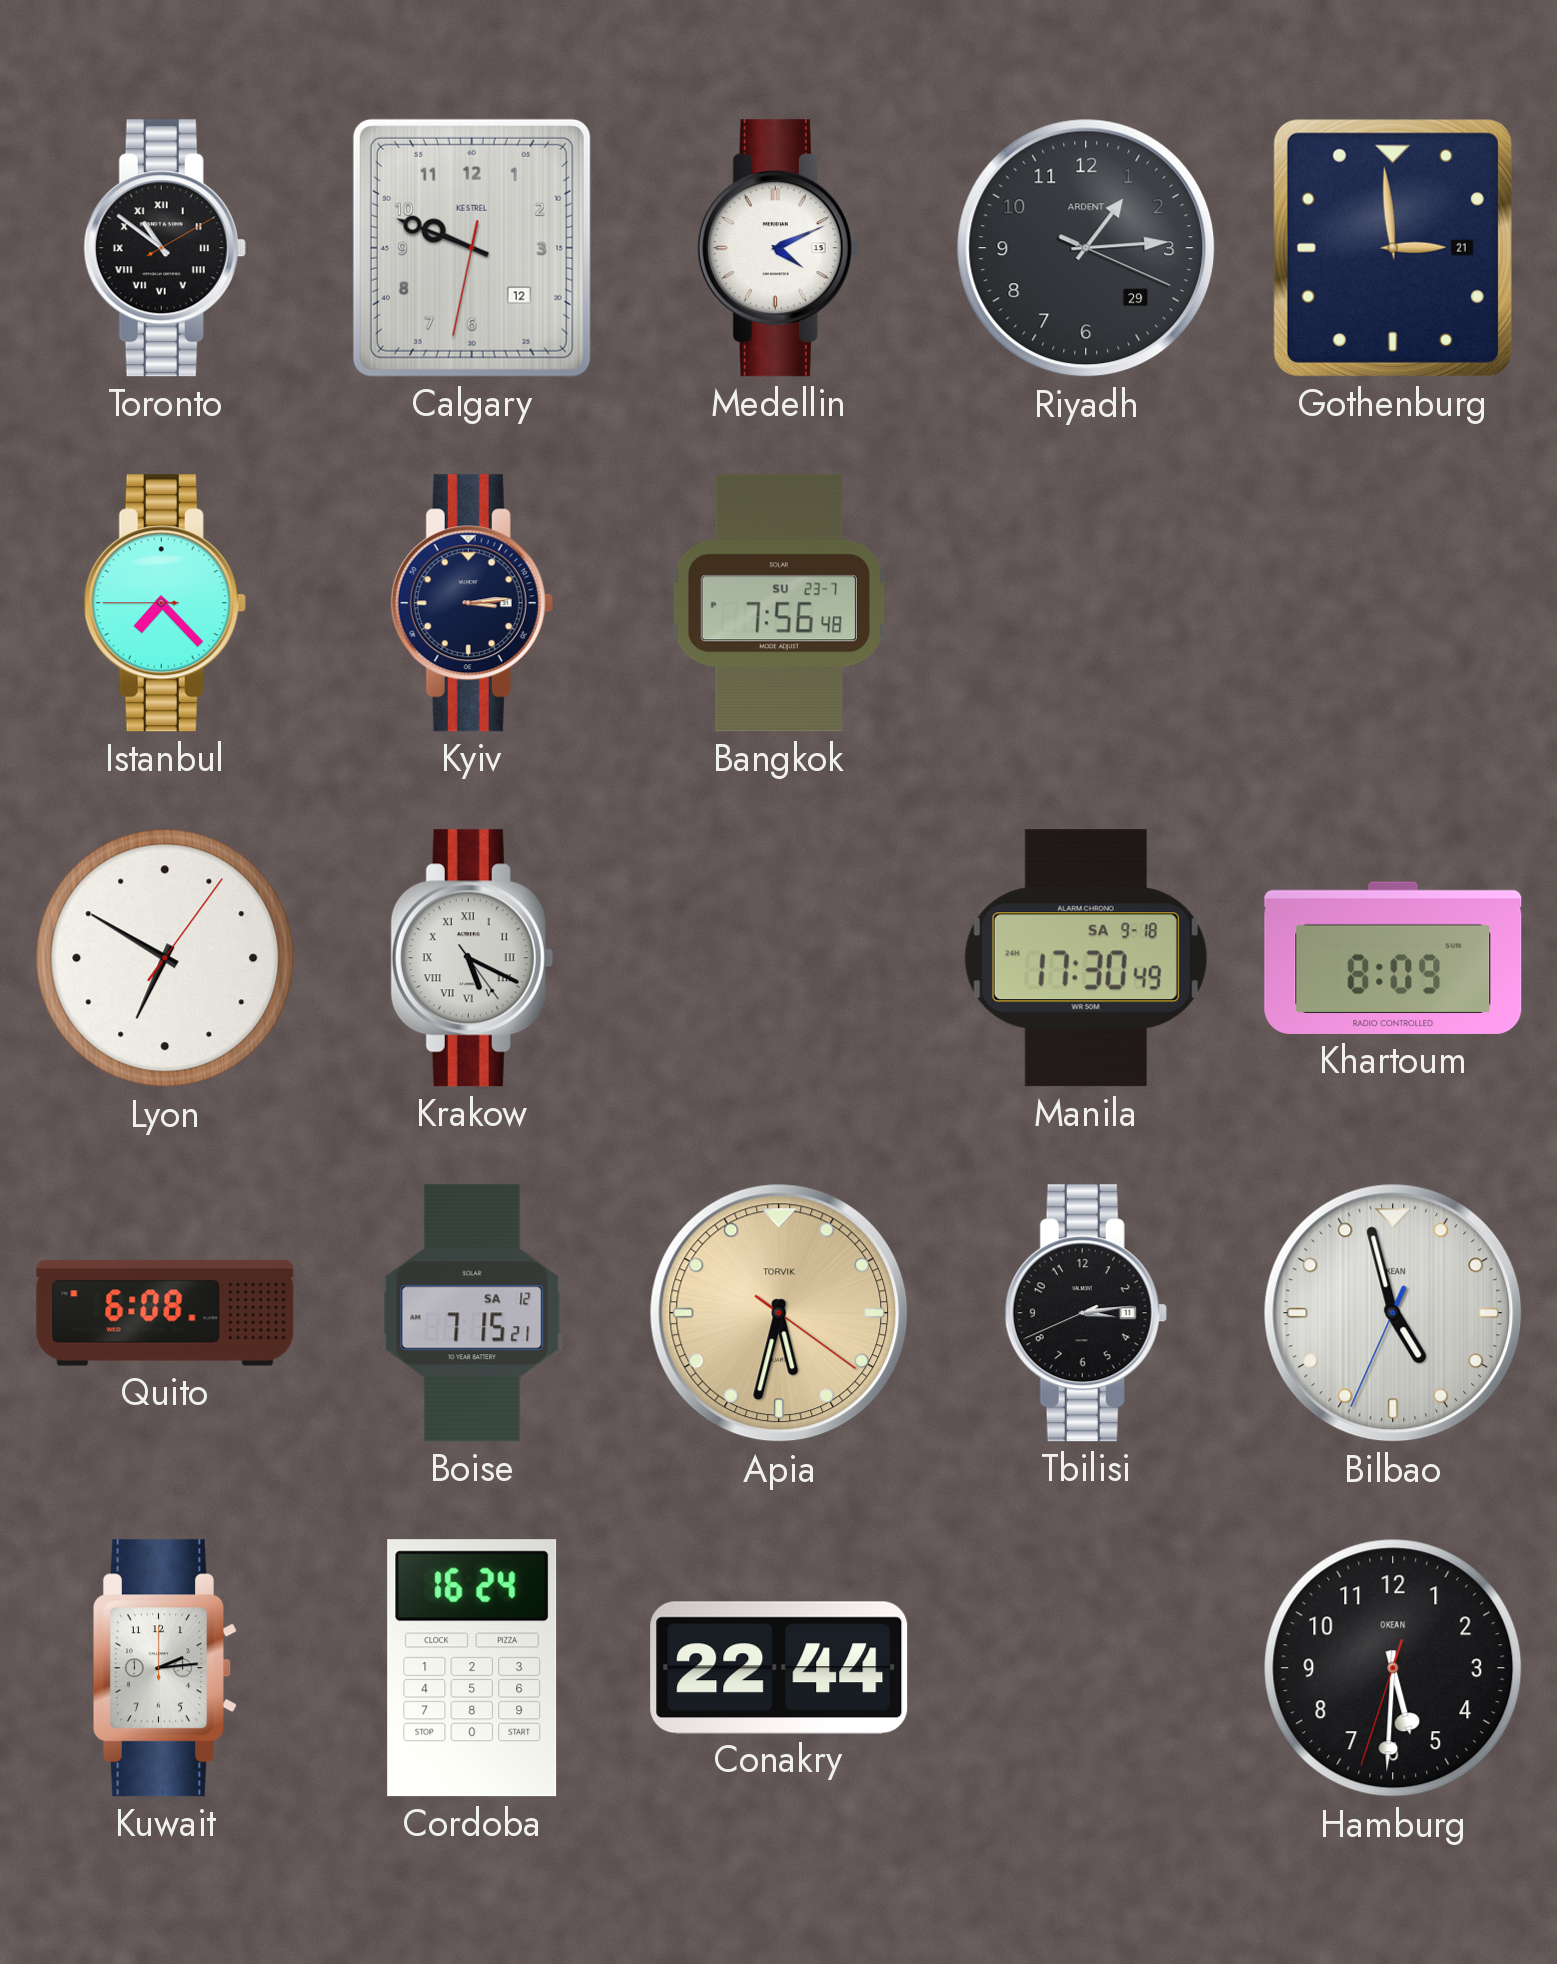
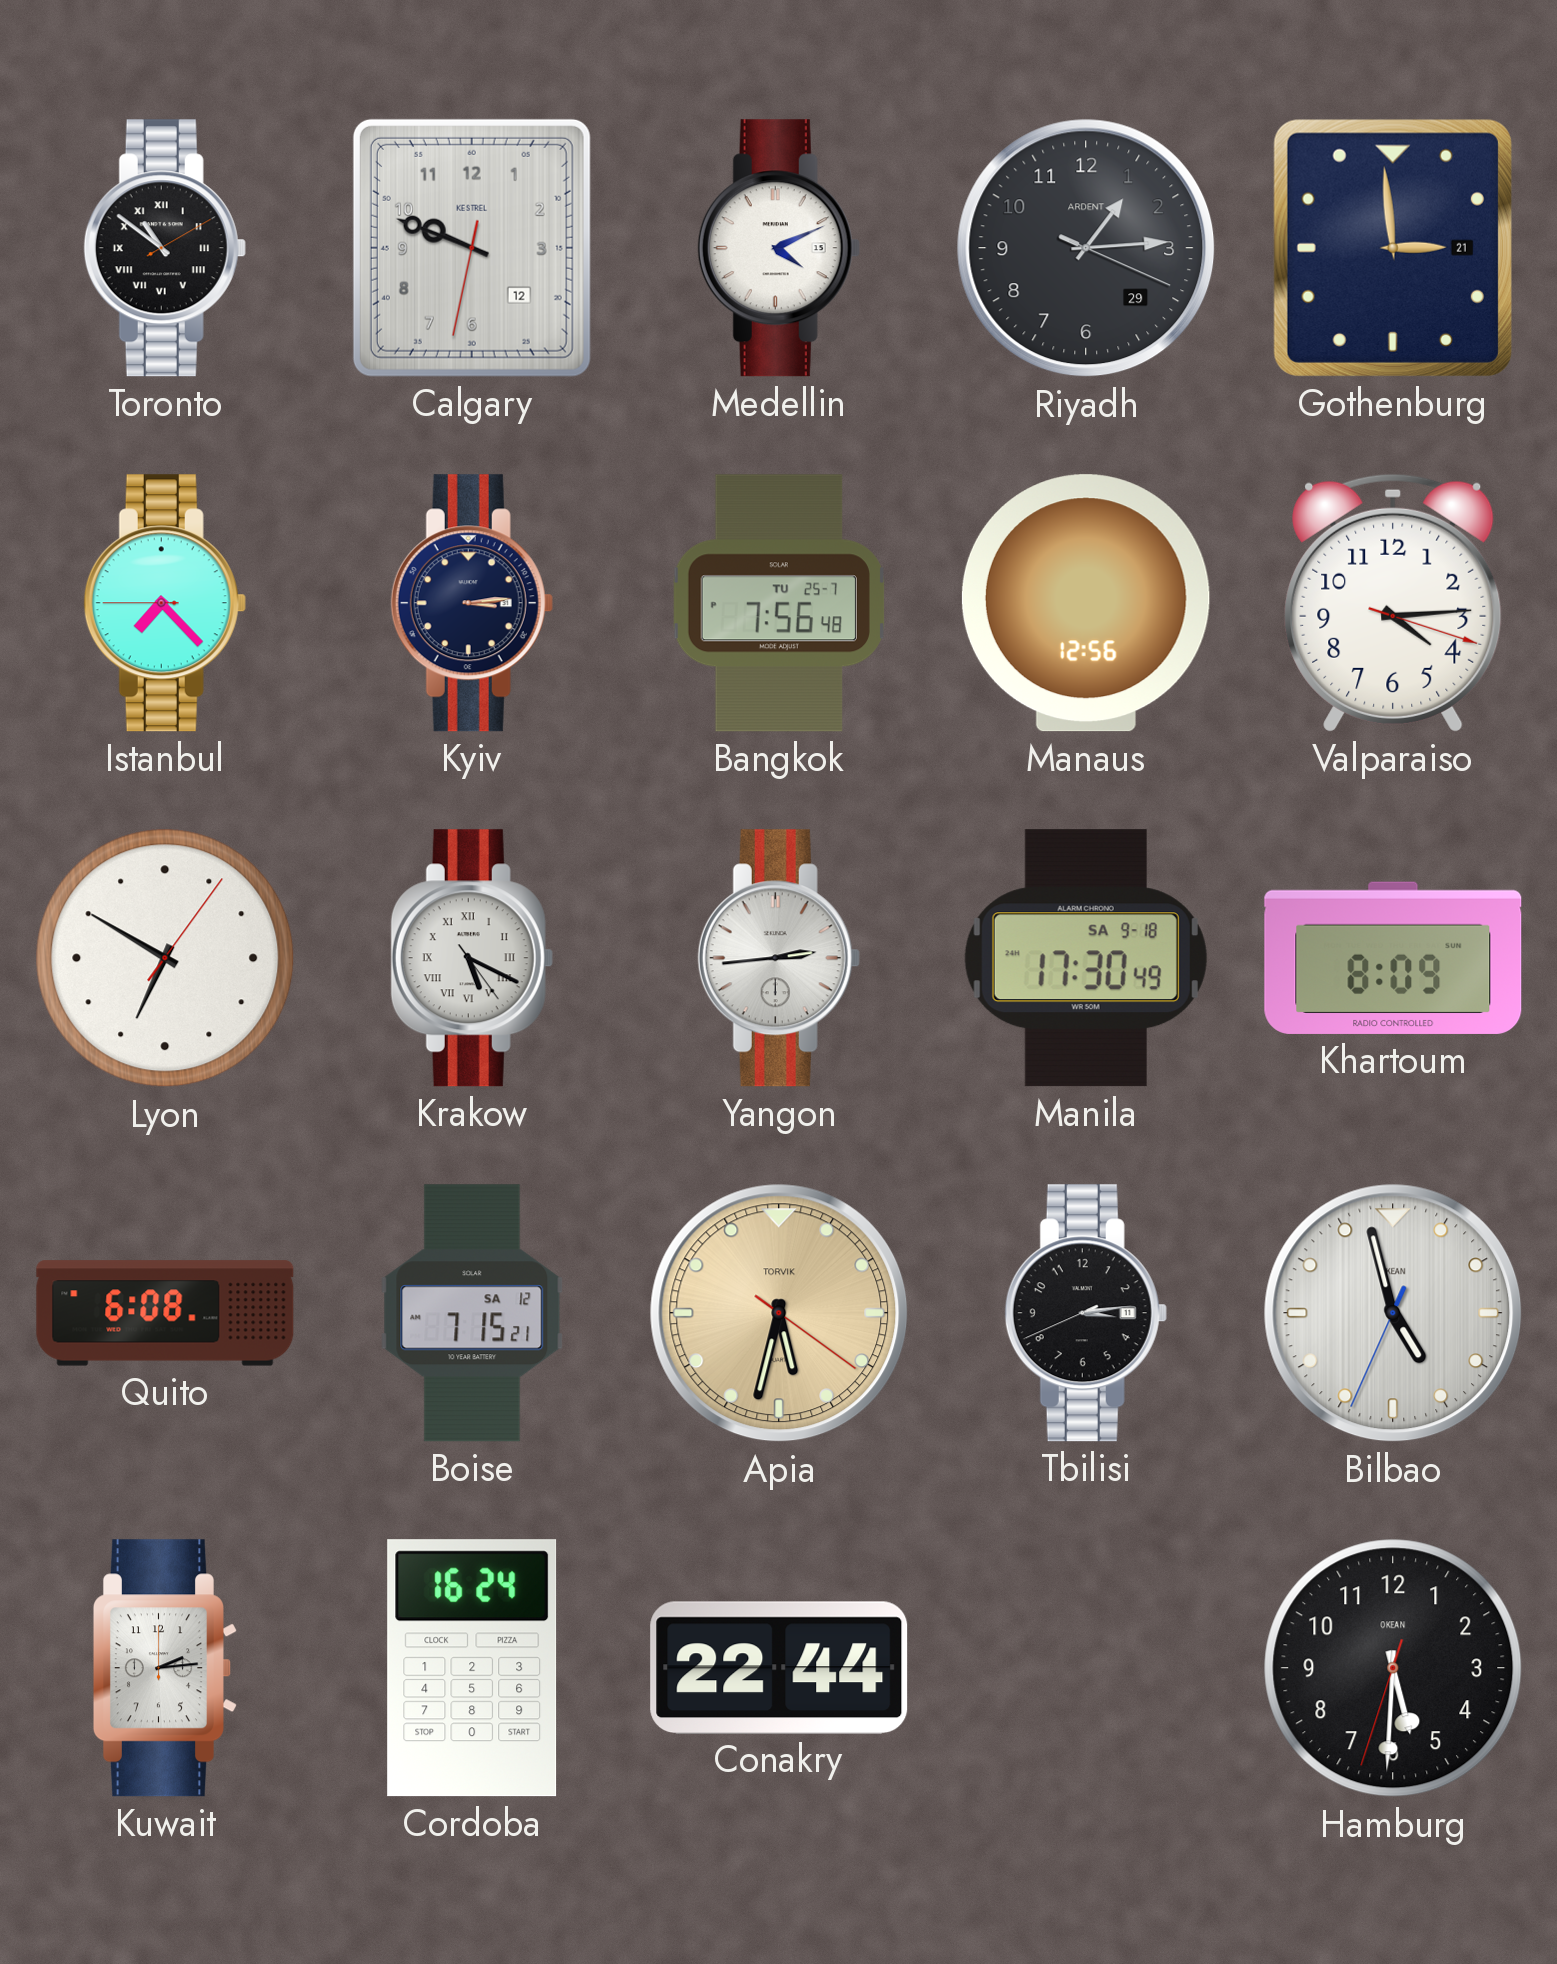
Bangkok date: SU 23-7 -> TU 25-7
Manaus: none -> 12:56
Valparaiso: none -> 4:14
Yangon: none -> 2:44
